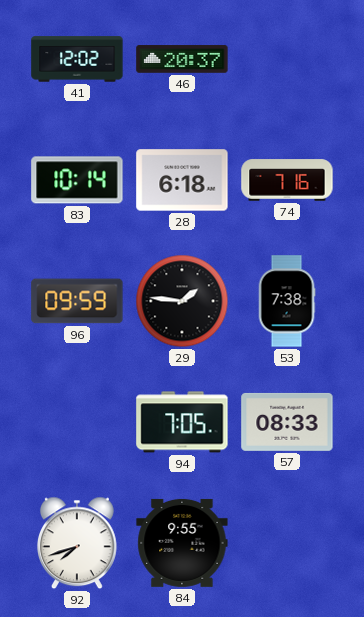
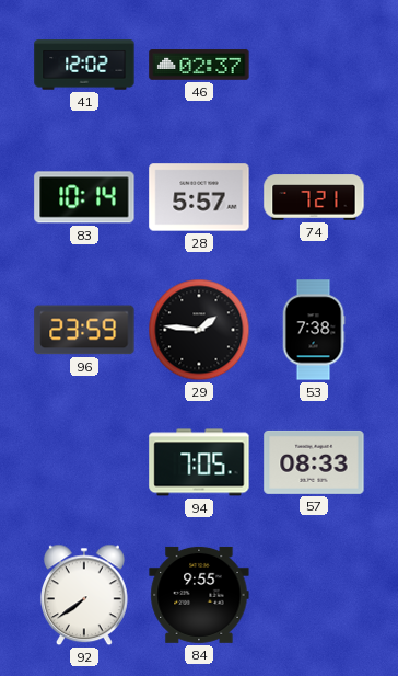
46: 20:37 -> 02:37
28: 6:18 -> 5:57
74: 7:16 -> 7:21
96: 09:59 -> 23:59
92: 7:42 -> 7:39
